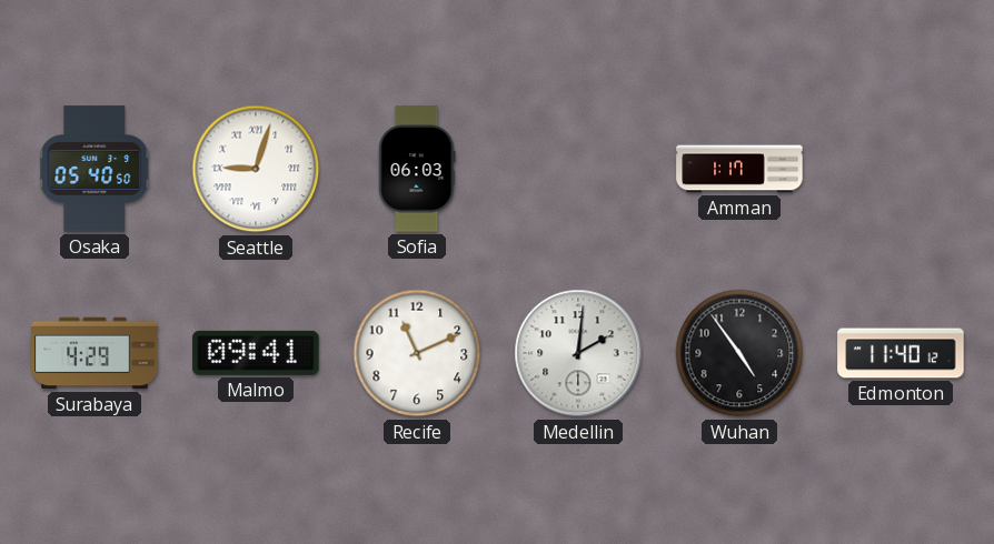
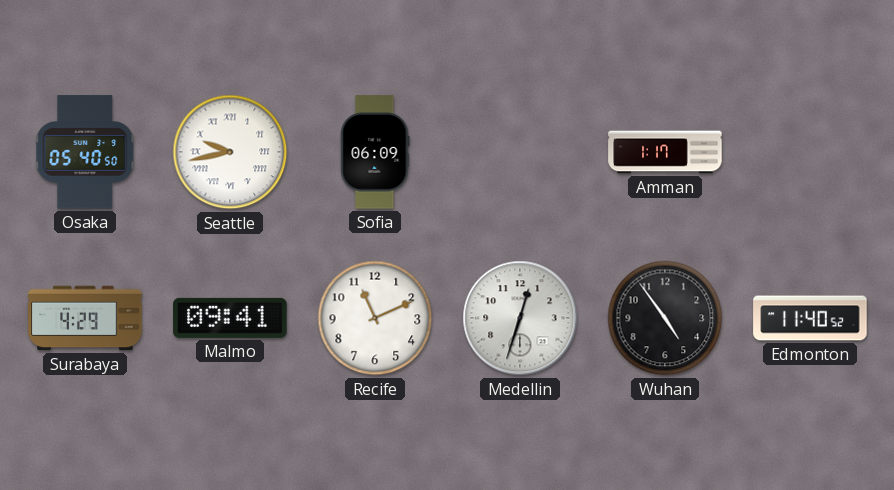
Seattle: 9:03 -> 9:43
Sofia: 06:03 -> 06:09
Medellin: 2:01 -> 12:33
Edmonton: 11:40:12 -> 11:40:52
